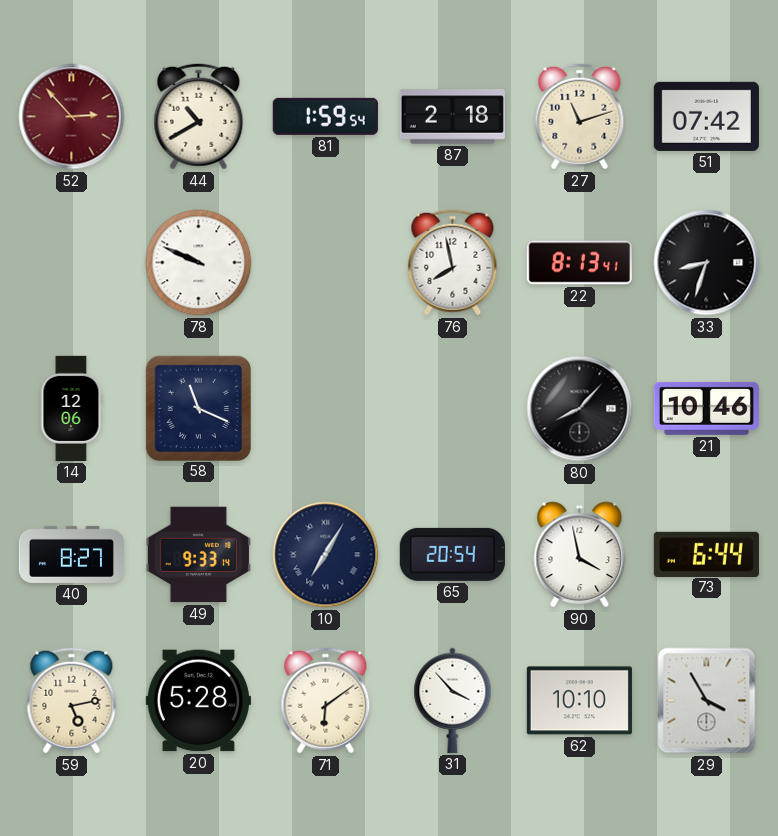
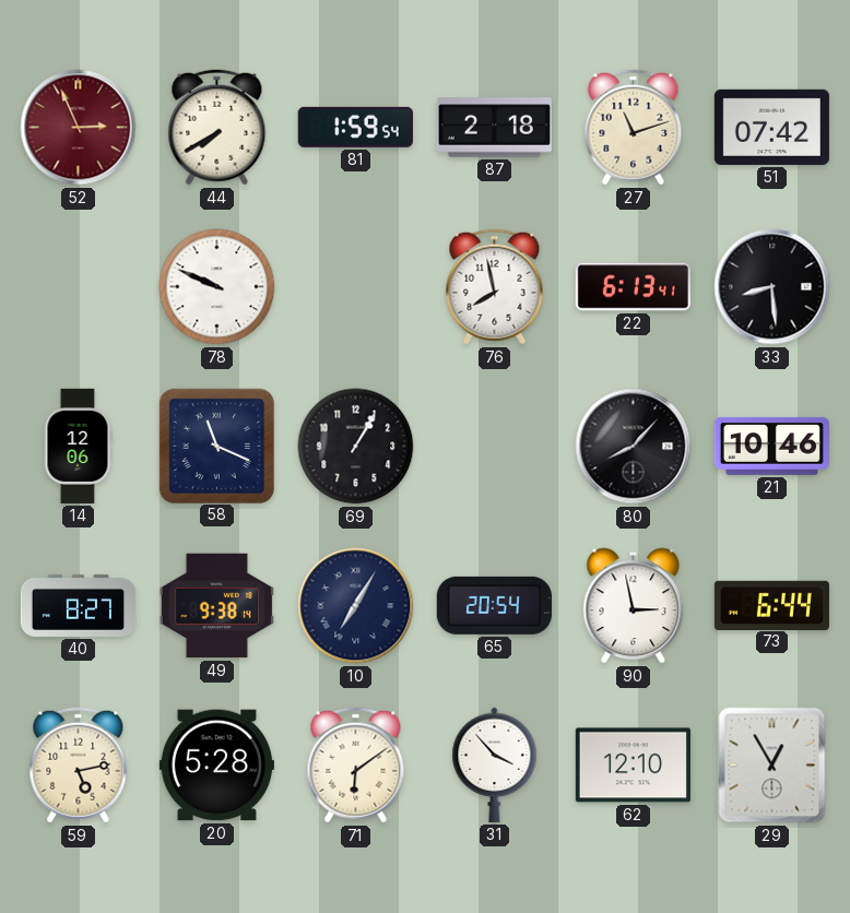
52: 2:53 -> 2:56
44: 10:40 -> 7:40
22: 8:13 -> 6:13
33: 8:33 -> 8:29
69: none -> 1:05
49: 9:33 -> 9:38
90: 3:58 -> 2:58
62: 10:10 -> 12:10
29: 3:55 -> 12:55
